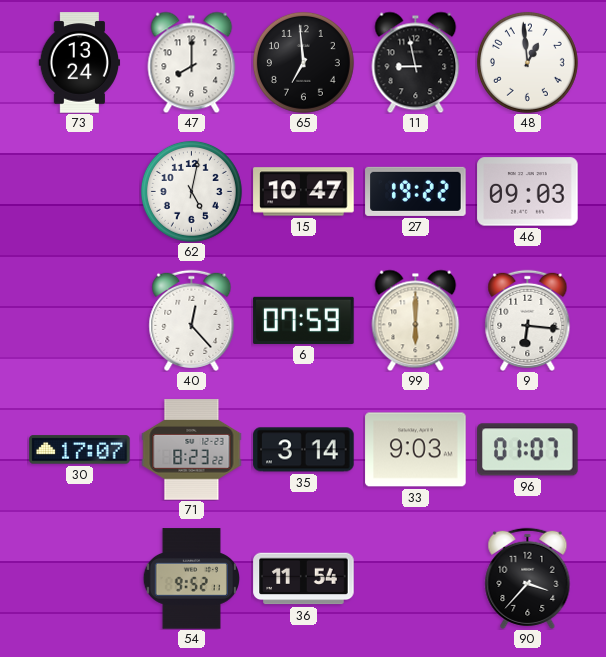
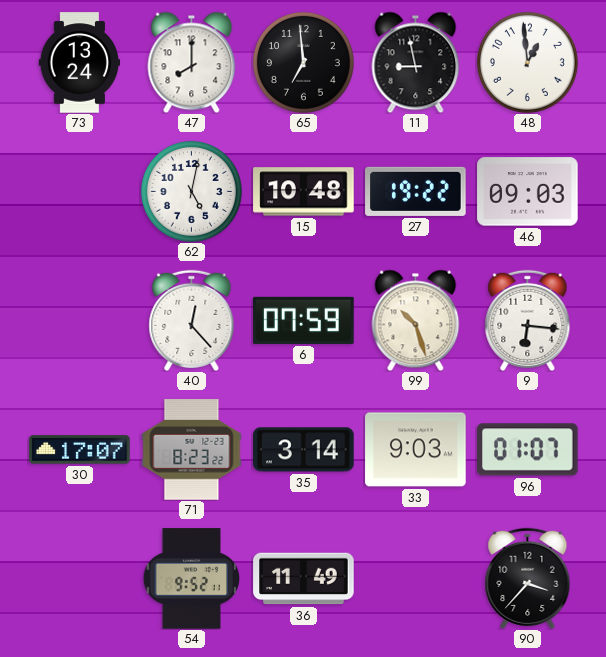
15: 10:47 -> 10:48
99: 6:00 -> 10:27
36: 11:54 -> 11:49
